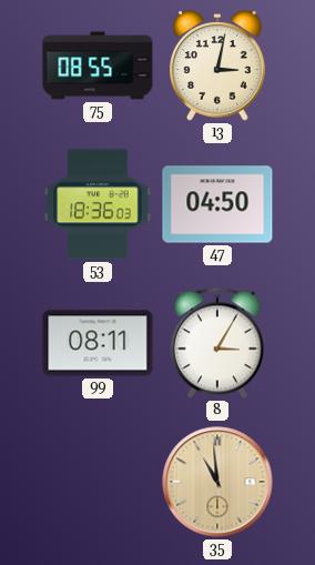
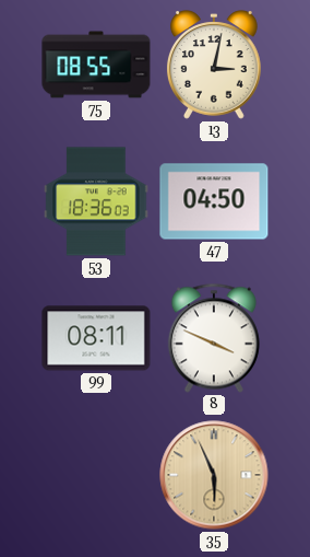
8: 3:05 -> 3:49
35: 10:59 -> 5:56
